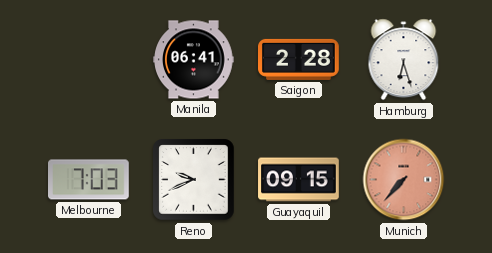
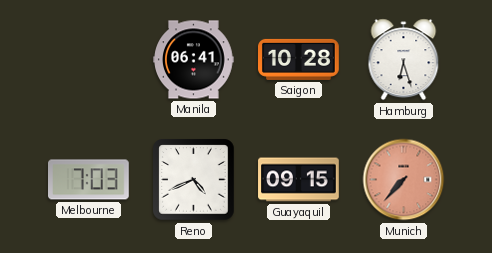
Saigon: 2:28 -> 10:28
Reno: 9:41 -> 4:41
